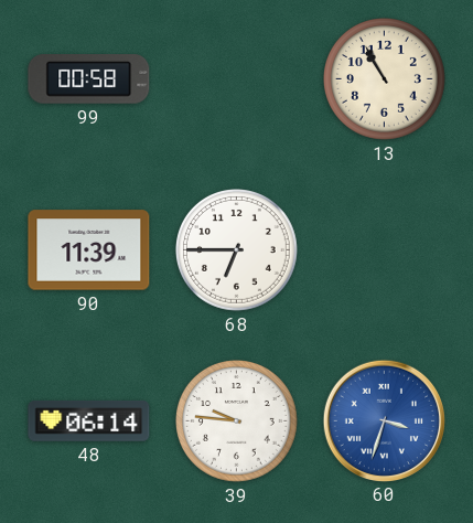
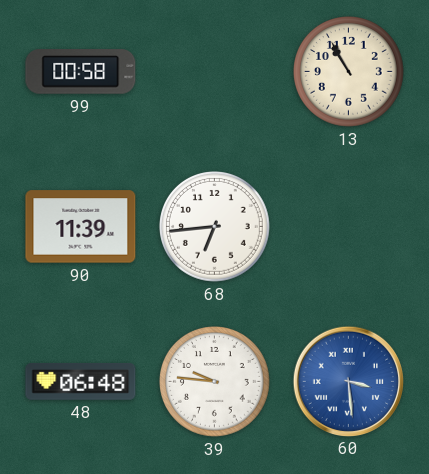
68: 6:45 -> 6:44
48: 06:14 -> 06:48
60: 3:33 -> 3:29
